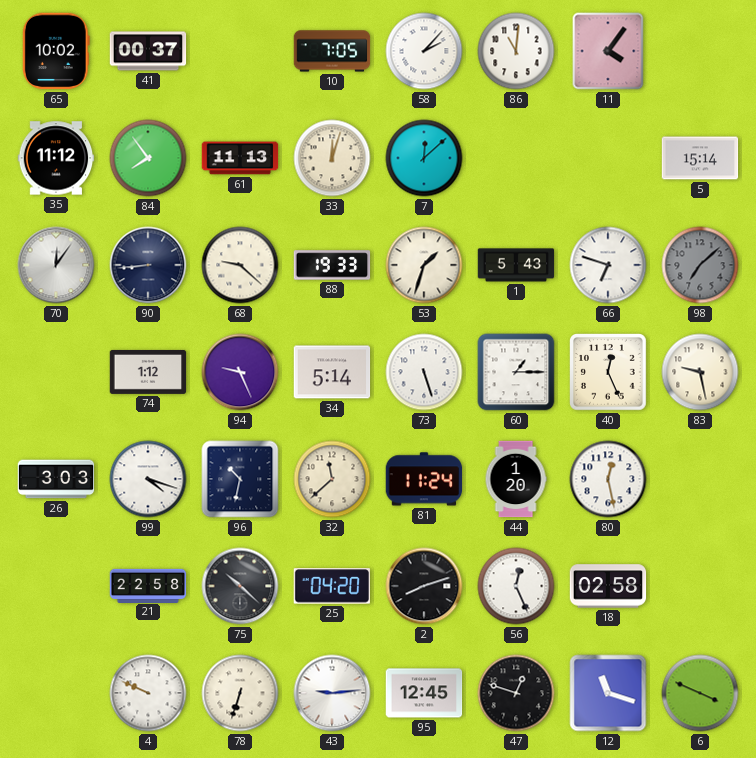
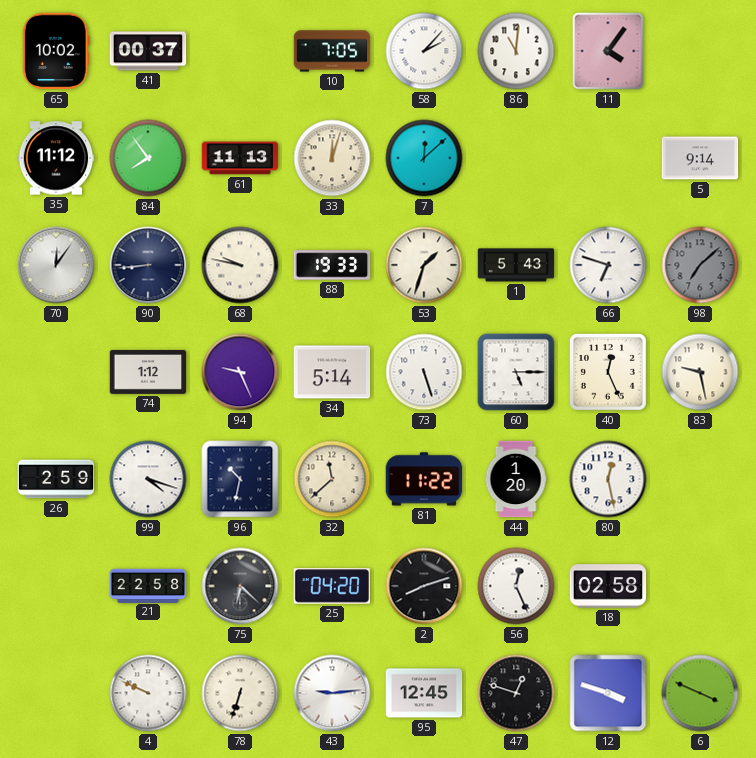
5: 15:14 -> 9:14
68: 9:22 -> 9:47
60: 1:15 -> 5:15
26: 3:03 -> 2:59
81: 11:24 -> 11:22
75: 10:22 -> 6:22
12: 11:18 -> 3:48
